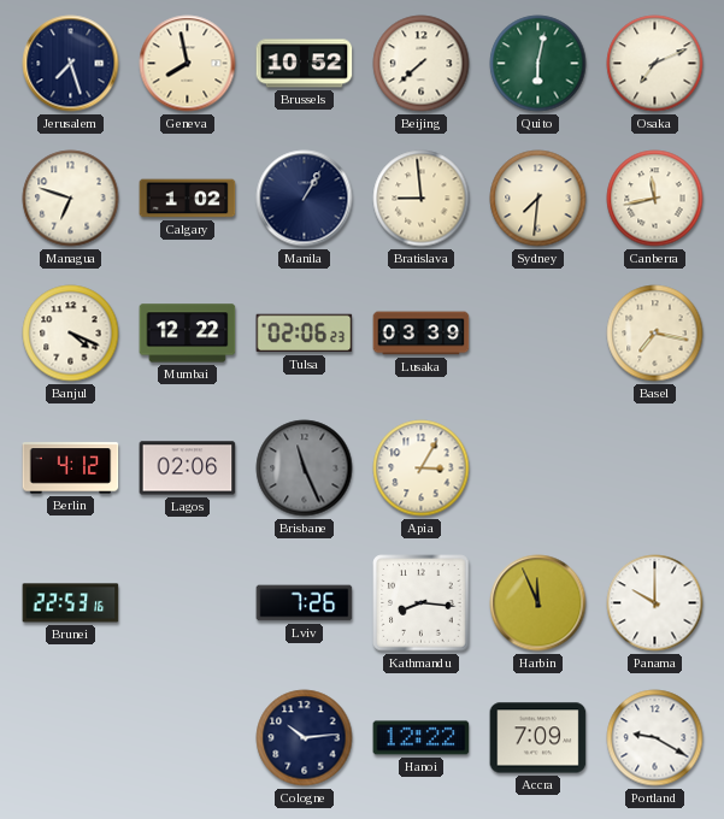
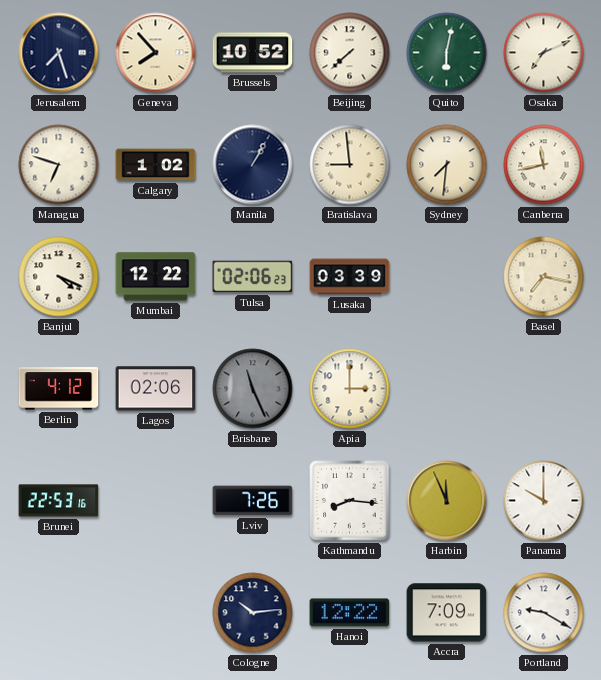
Geneva: 7:58 -> 7:53
Apia: 3:05 -> 3:00
